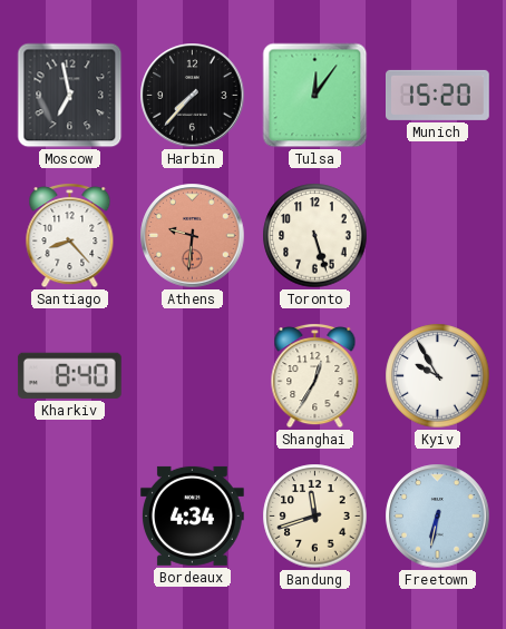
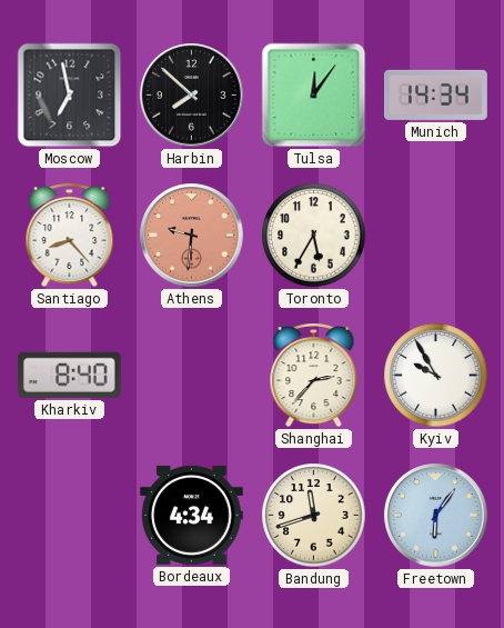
Harbin: 7:37 -> 7:52
Munich: 15:20 -> 14:34
Toronto: 5:27 -> 5:35
Shanghai: 12:35 -> 2:37
Freetown: 6:32 -> 6:06
